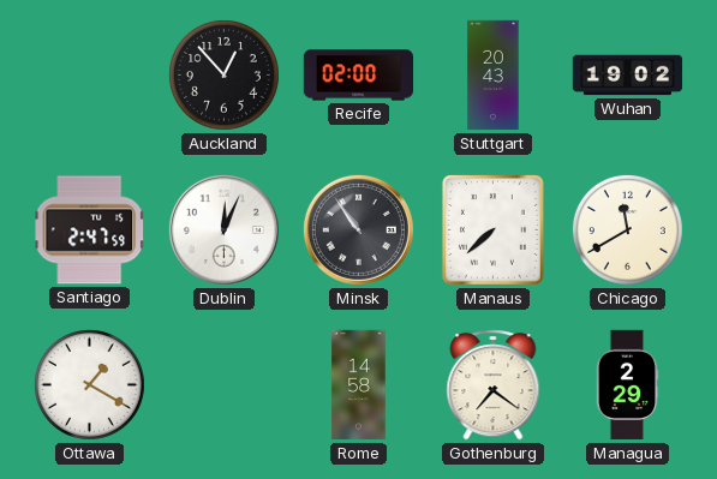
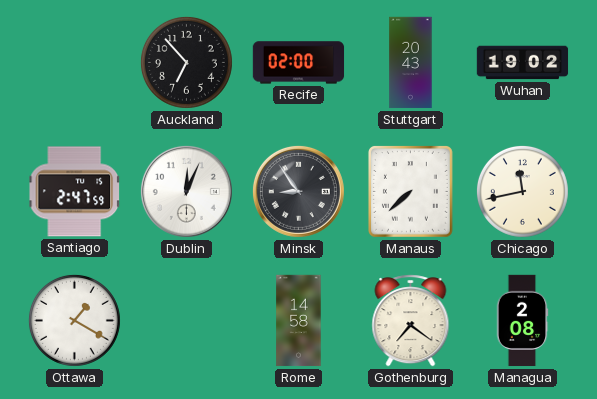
Auckland: 12:53 -> 6:53
Minsk: 10:54 -> 8:54
Chicago: 11:40 -> 11:43
Managua: 2:29 -> 2:08
